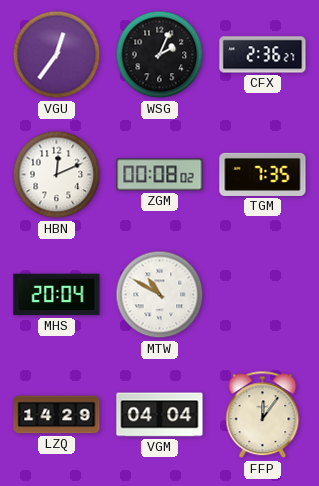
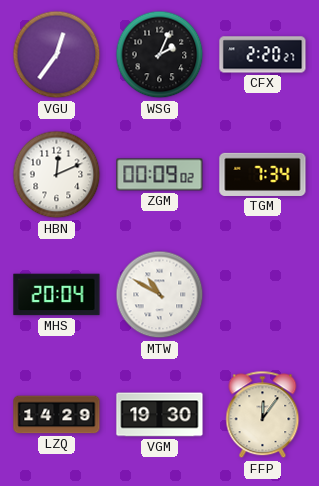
CFX: 2:36 -> 2:20
ZGM: 00:08 -> 00:09
TGM: 7:35 -> 7:34
VGM: 04:04 -> 19:30
